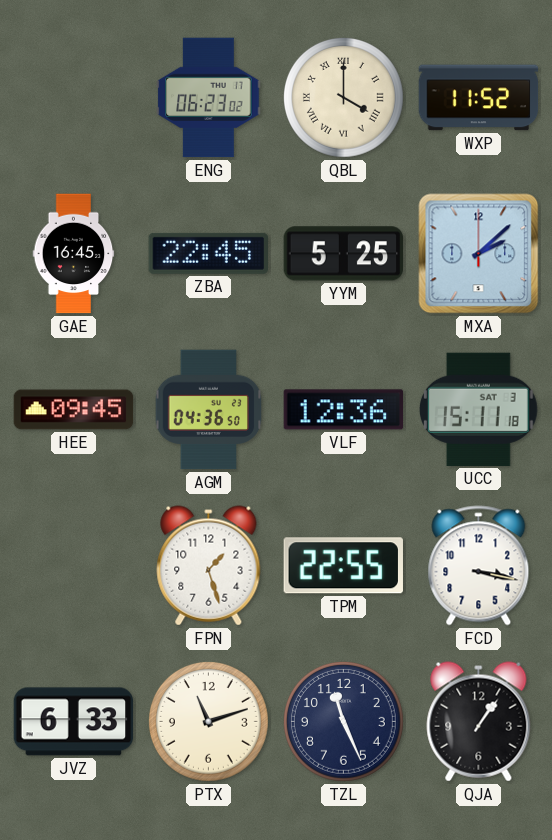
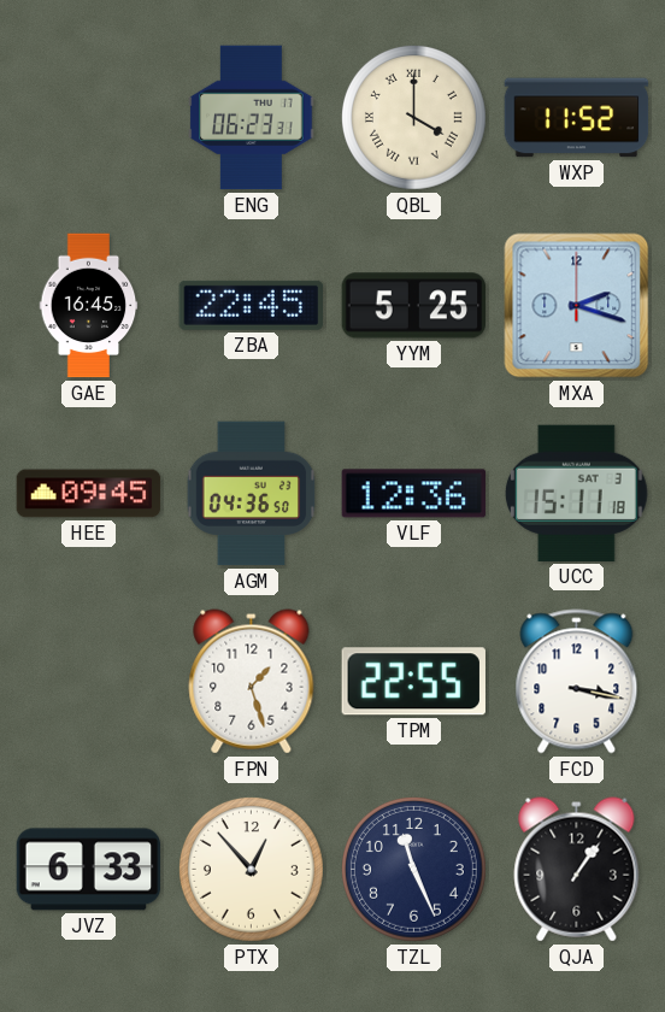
ENG: 06:23:02 -> 06:23:31
MXA: 2:08 -> 2:18
PTX: 11:12 -> 12:53
